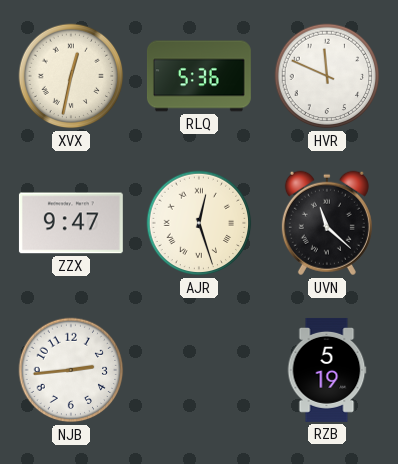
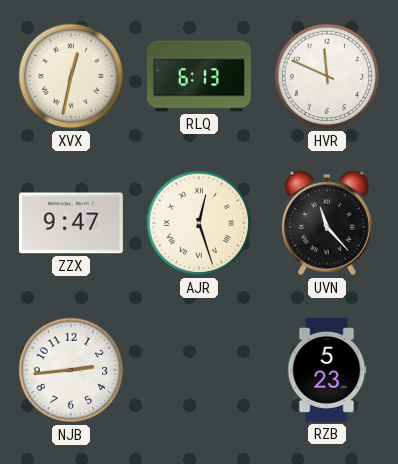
RLQ: 5:36 -> 6:13
UVN: 11:22 -> 11:23
RZB: 5:19 -> 5:23
